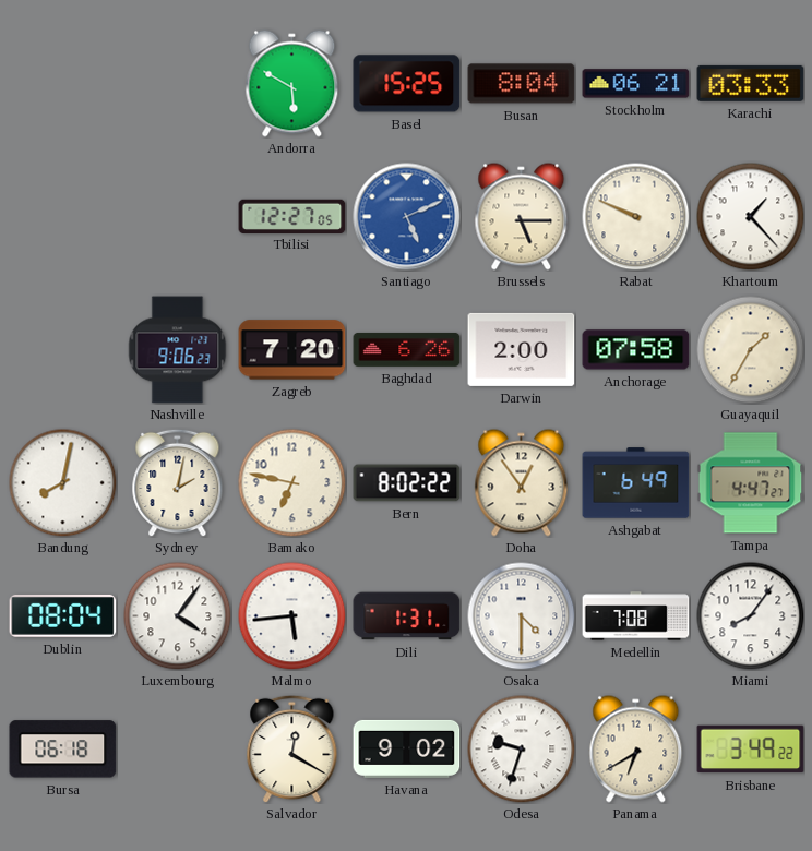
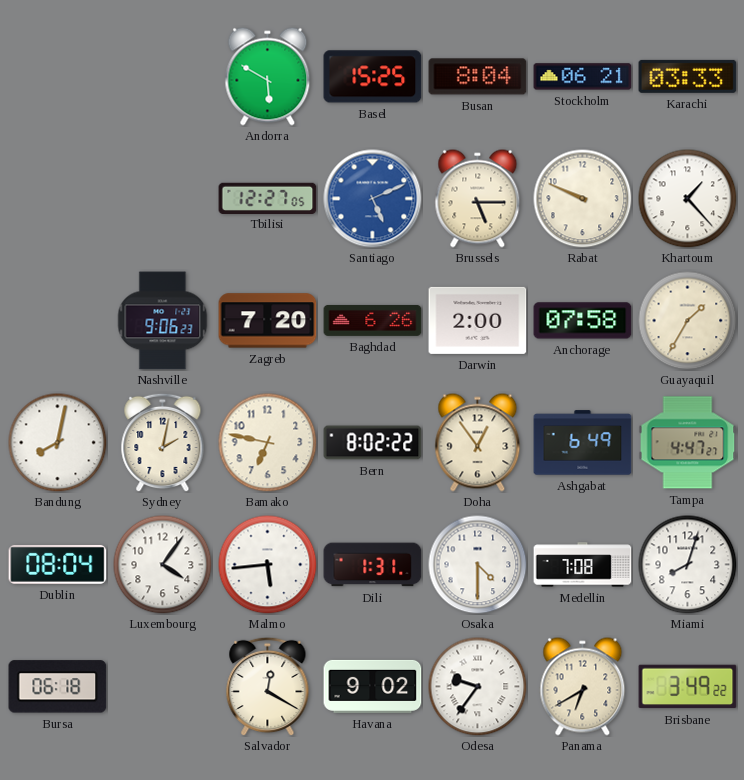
Miami: 8:06 -> 8:03
Odesa: 9:33 -> 9:36
